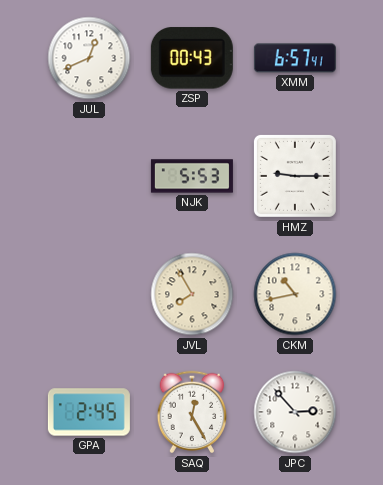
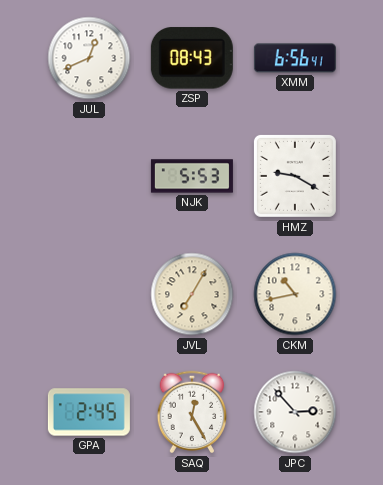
ZSP: 00:43 -> 08:43
XMM: 6:57 -> 6:56
HMZ: 9:15 -> 9:20
JVL: 7:55 -> 7:05
